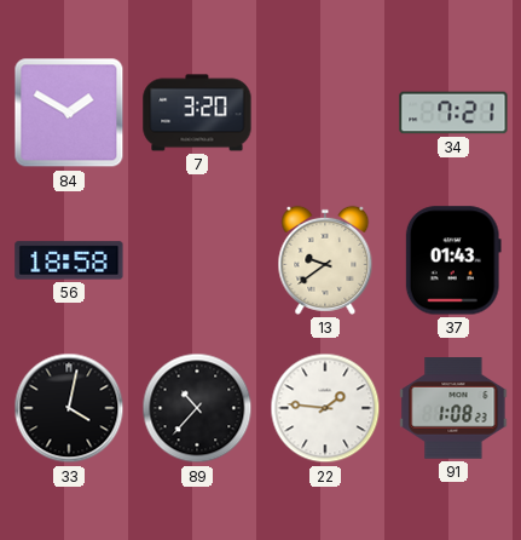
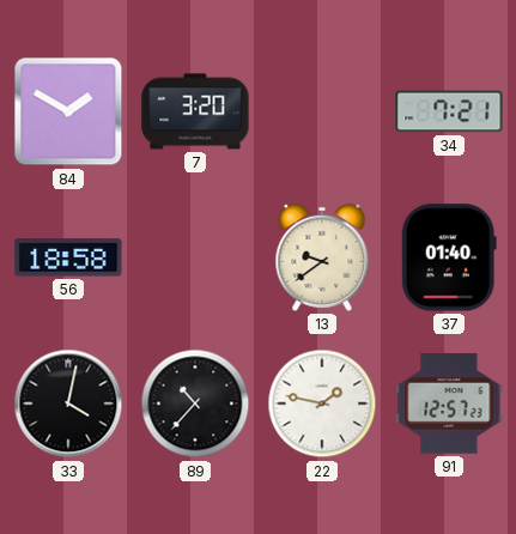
37: 01:43 -> 01:40
22: 1:46 -> 1:47
91: 1:08 -> 12:57
